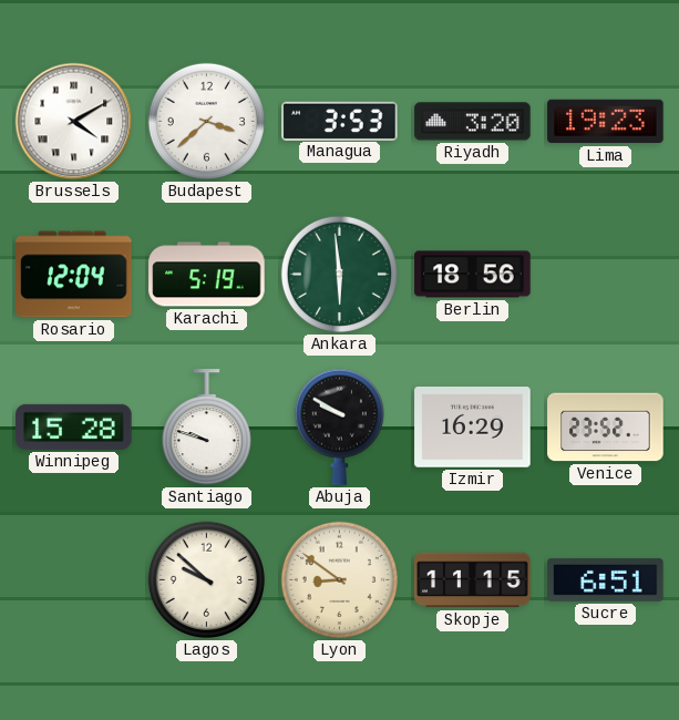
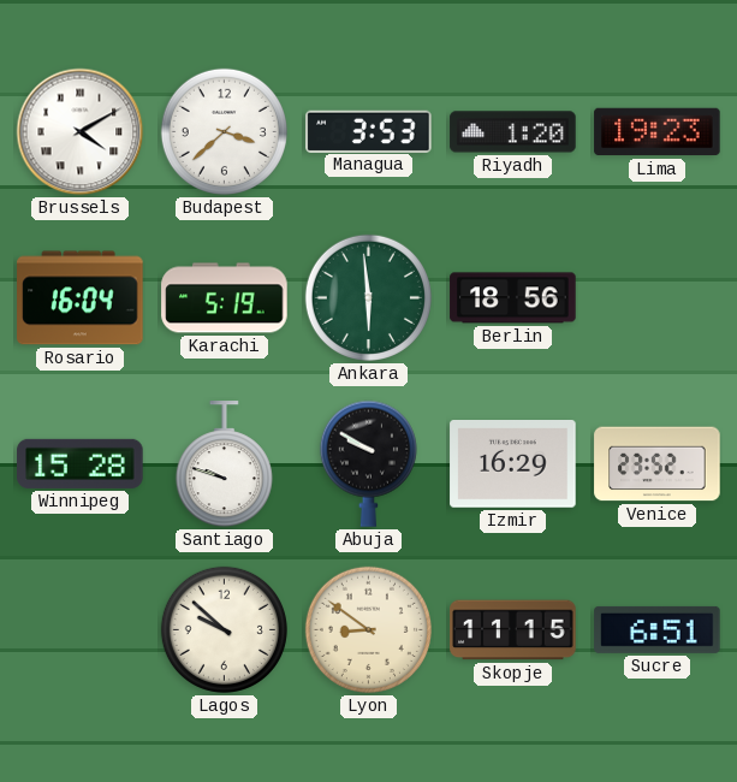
Riyadh: 3:20 -> 1:20
Rosario: 12:04 -> 16:04
